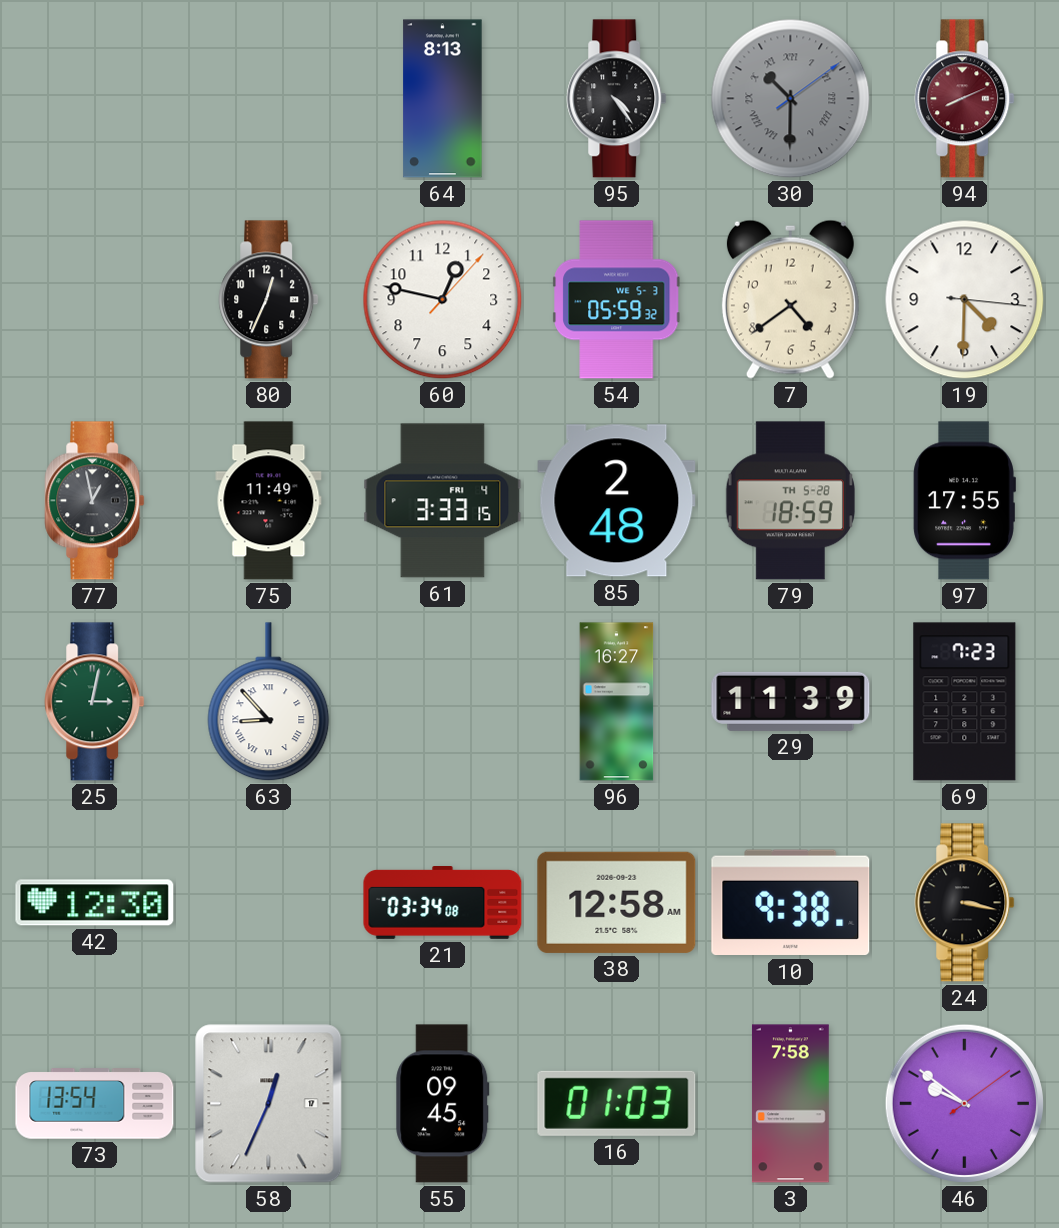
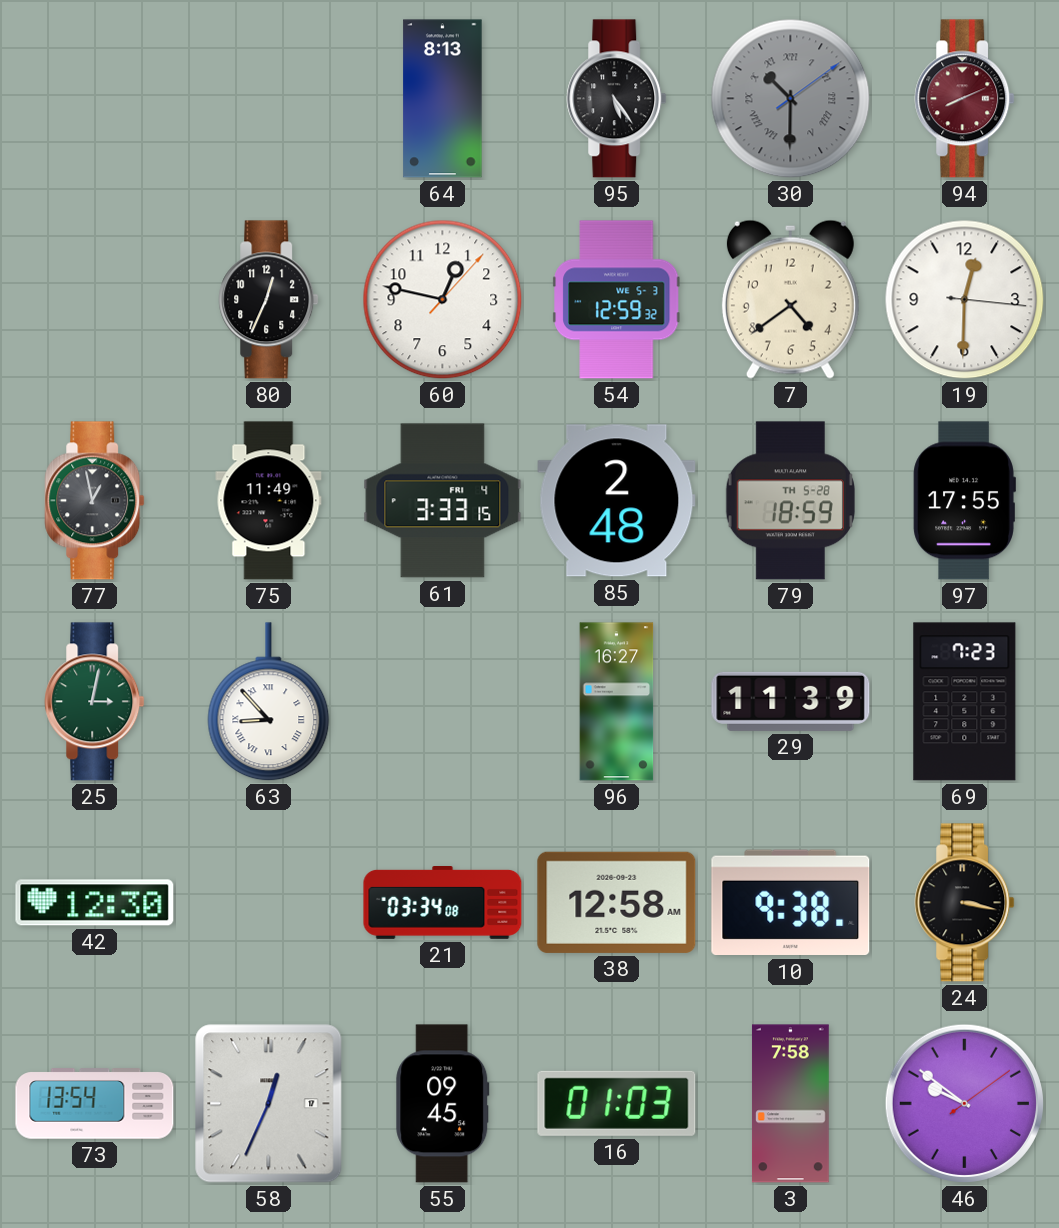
95: 4:24 -> 5:24
54: 05:59 -> 12:59
19: 4:30 -> 12:30
